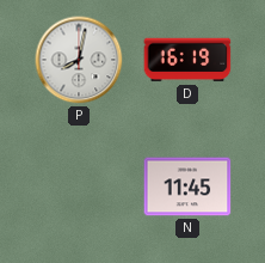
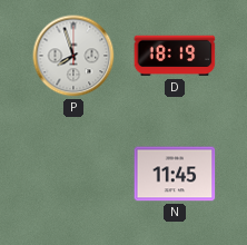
P: 8:02 -> 7:57
D: 16:19 -> 18:19
